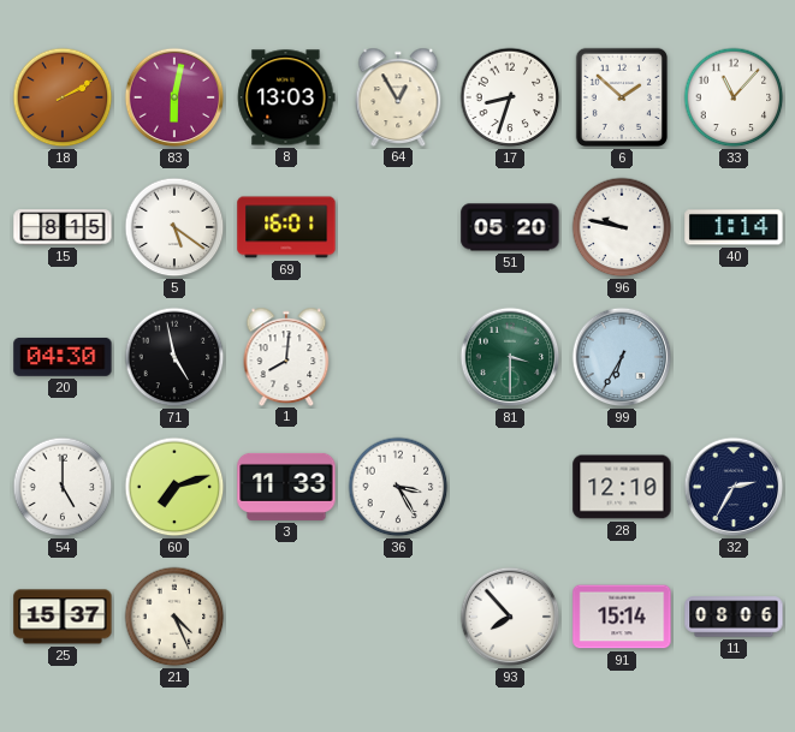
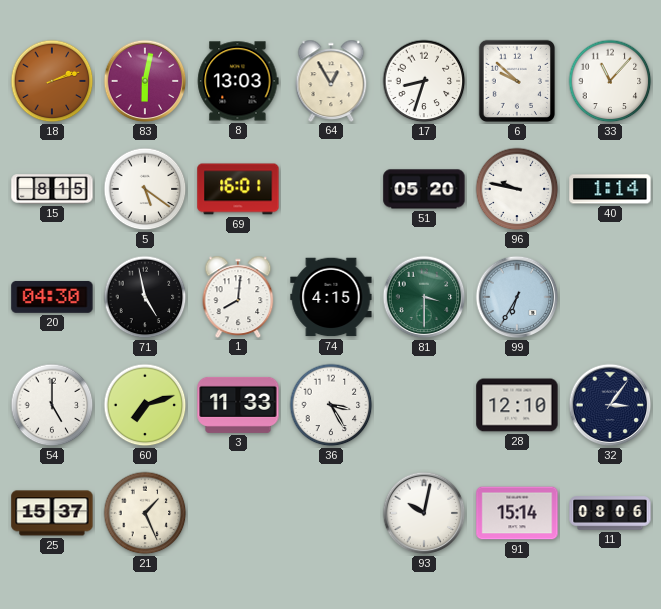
18: 2:10 -> 2:12
6: 1:52 -> 9:52
74: none -> 4:15
32: 2:35 -> 3:06
21: 4:26 -> 1:26
93: 7:53 -> 10:02
